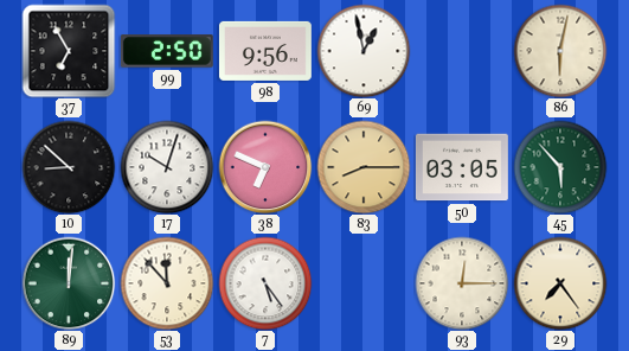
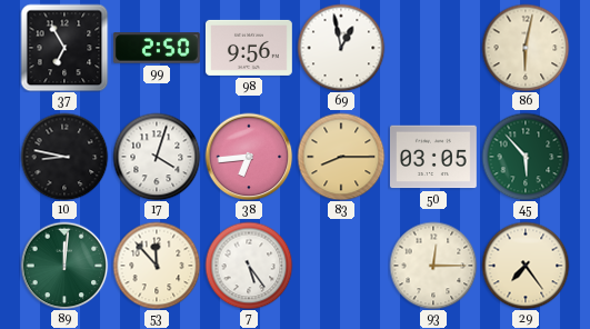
10: 8:52 -> 8:47
17: 10:03 -> 4:03
38: 6:49 -> 6:44
